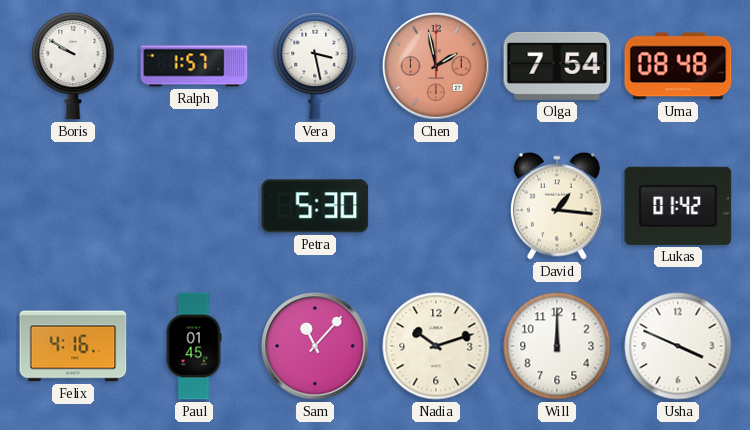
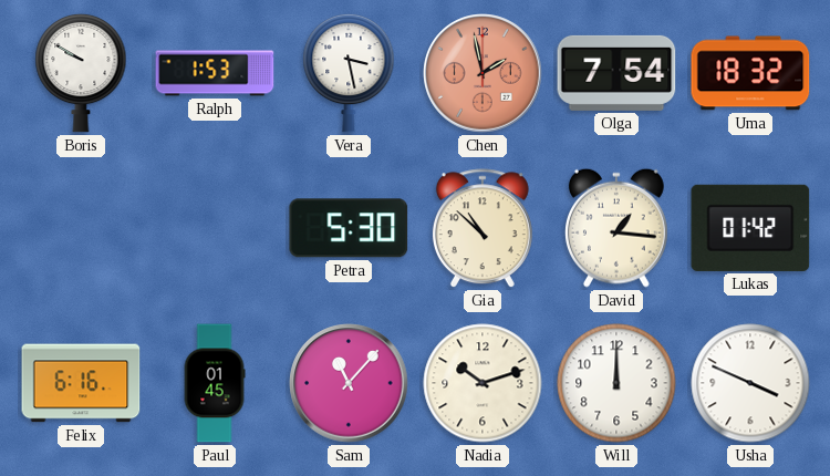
Ralph: 1:57 -> 1:53
Uma: 08:48 -> 18:32
Gia: none -> 10:52
Felix: 4:16 -> 6:16
